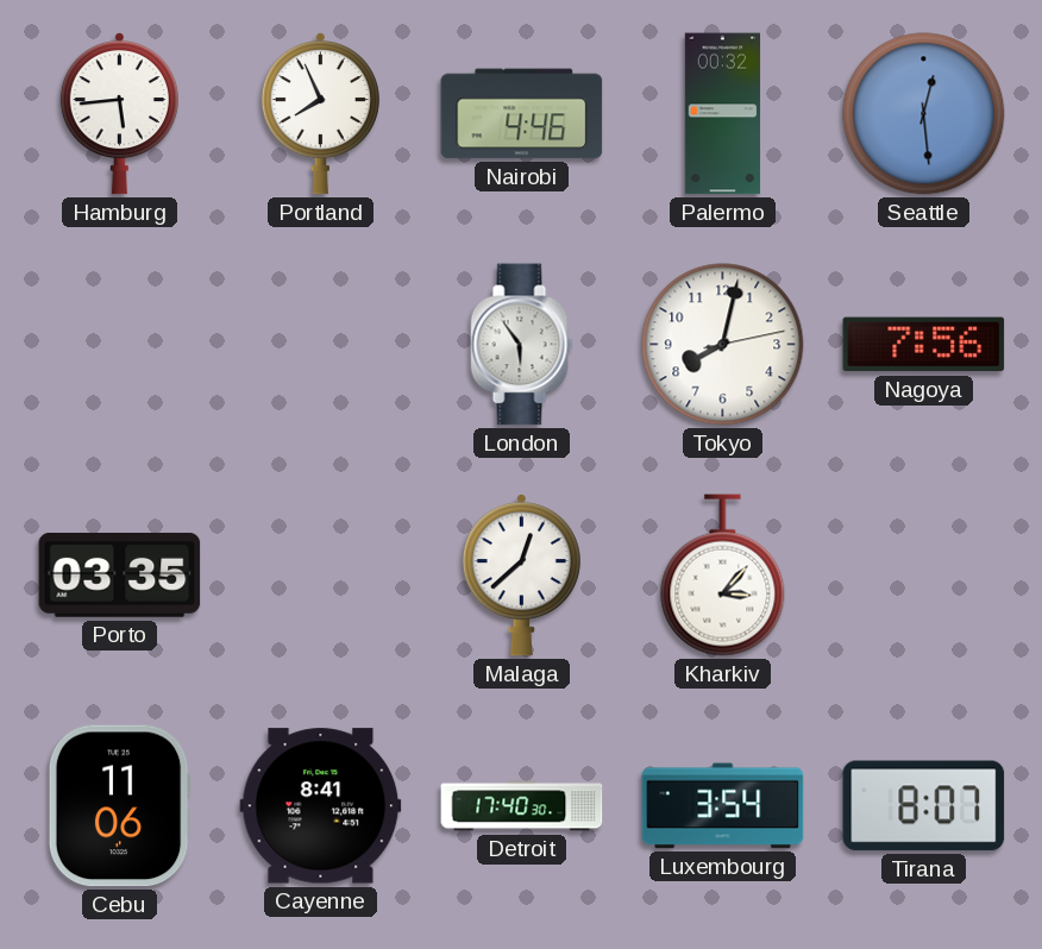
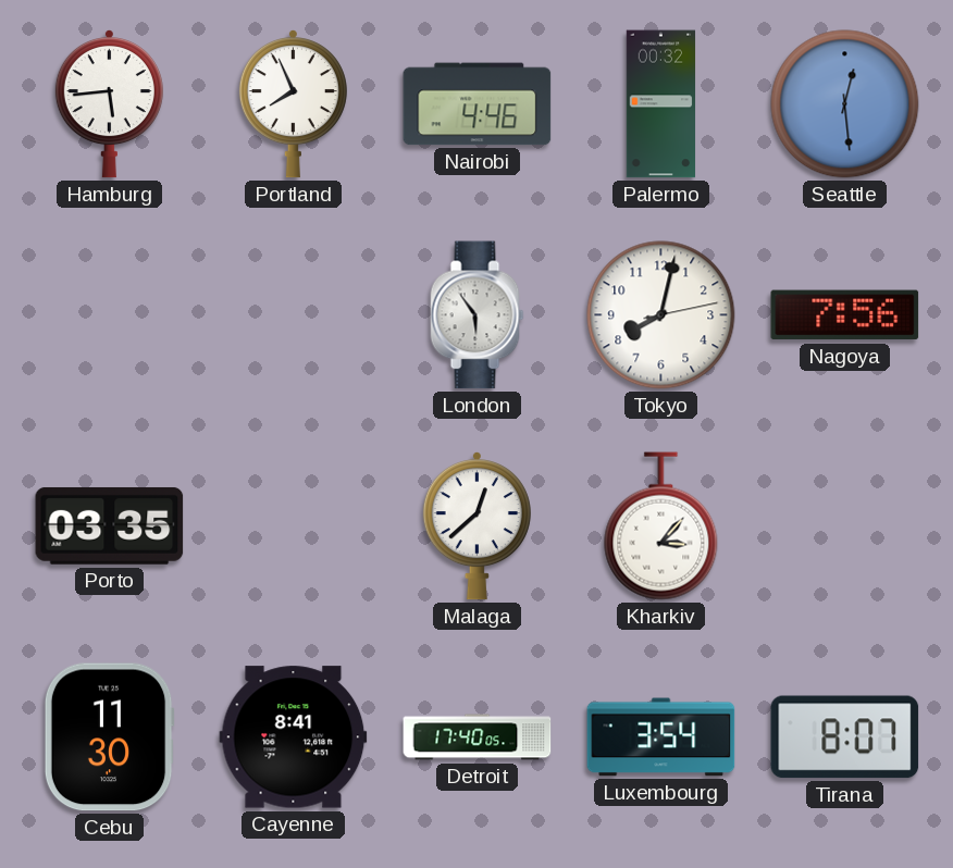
Cebu: 11:06 -> 11:30
Detroit: 17:40:30 -> 17:40:05
